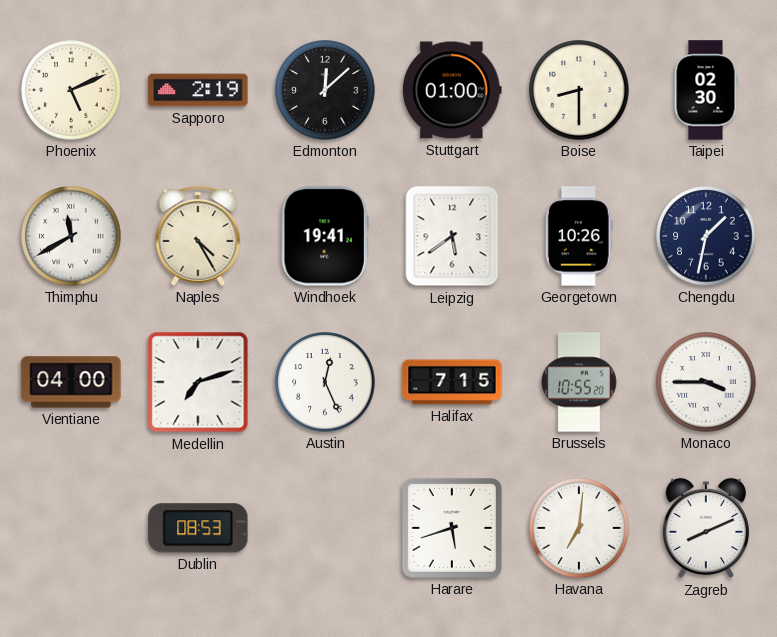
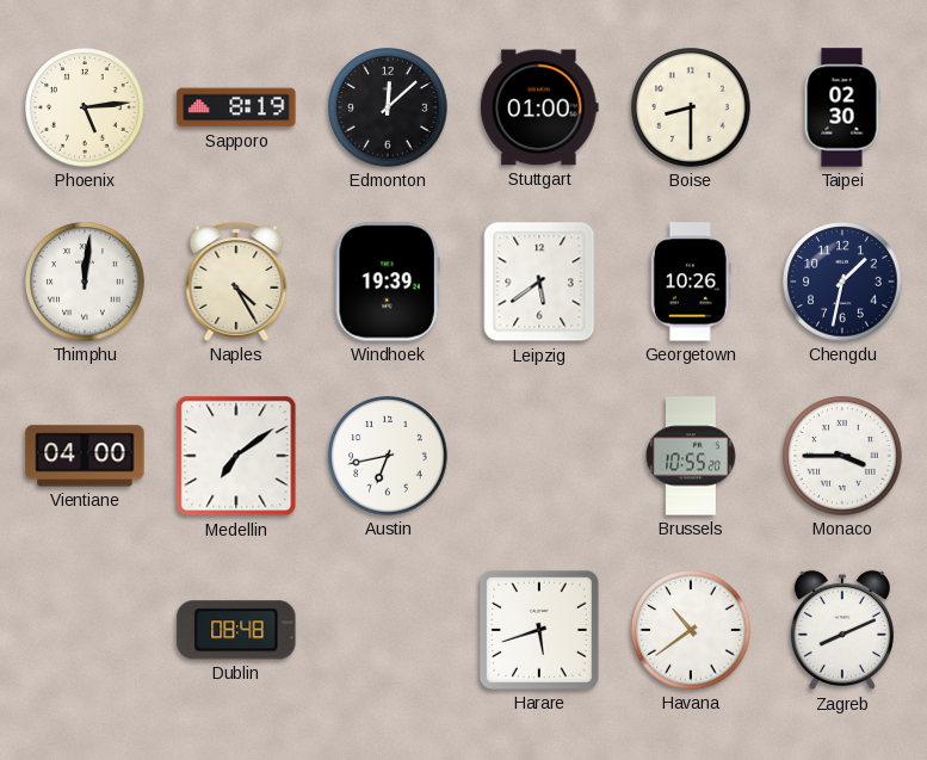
Phoenix: 5:11 -> 5:14
Sapporo: 2:19 -> 8:19
Thimphu: 11:40 -> 12:01
Windhoek: 19:41 -> 19:39
Medellin: 7:12 -> 7:09
Austin: 12:26 -> 6:43
Halifax: 7:15 -> none
Dublin: 08:53 -> 08:48
Havana: 7:01 -> 10:39
